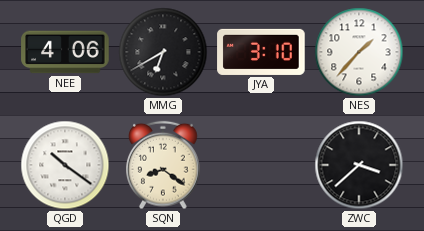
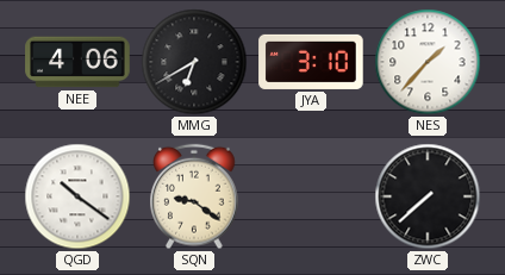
SQN: 8:21 -> 9:21
ZWC: 3:38 -> 7:38
